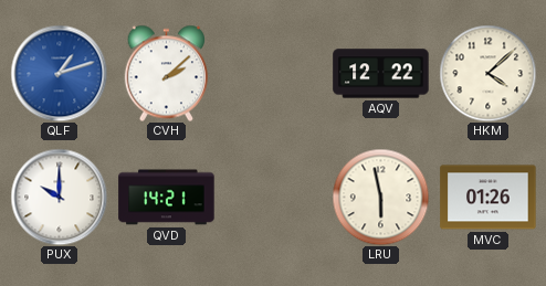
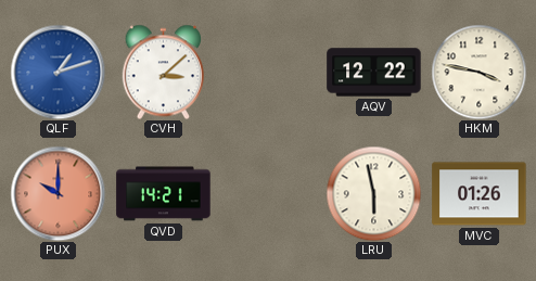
CVH: 2:08 -> 3:08
HKM: 4:08 -> 3:47
PUX dial: white -> salmon
